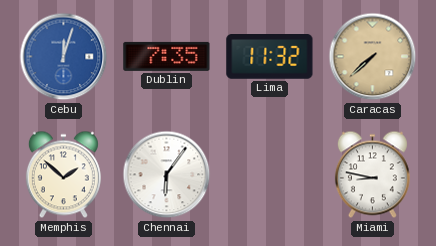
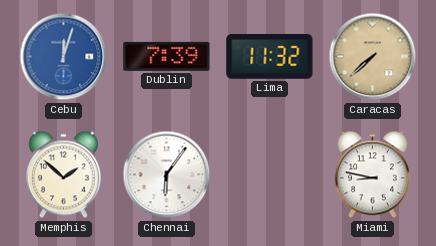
Dublin: 7:35 -> 7:39
